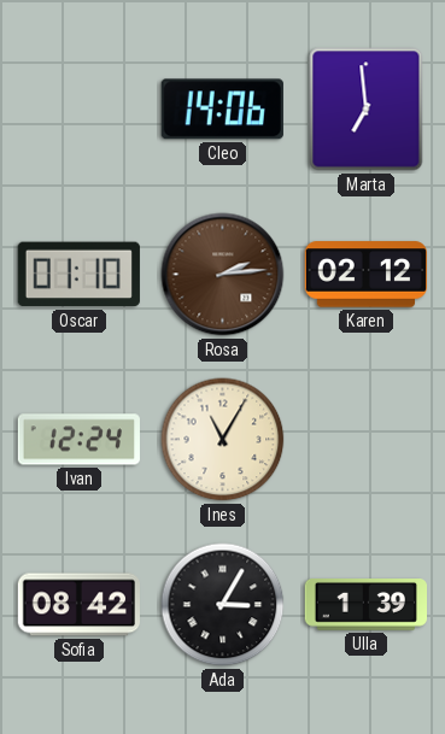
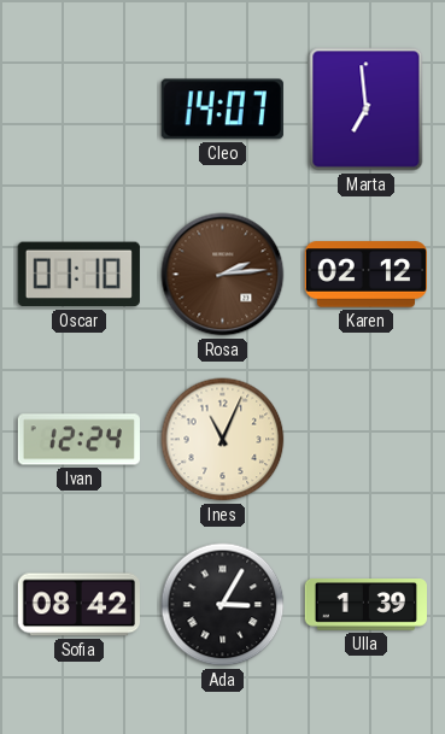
Cleo: 14:06 -> 14:07
Ines: 11:05 -> 11:04
